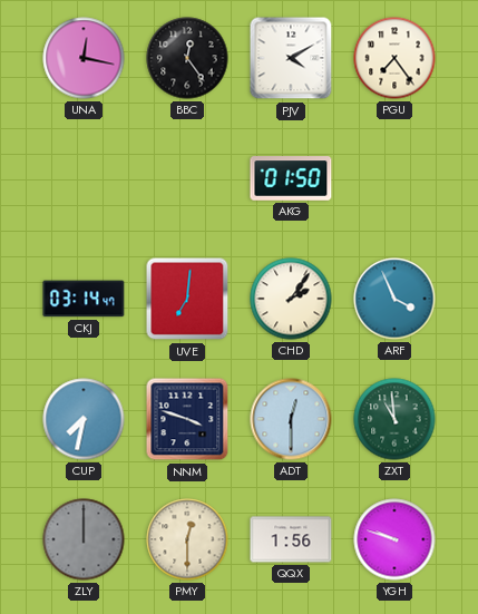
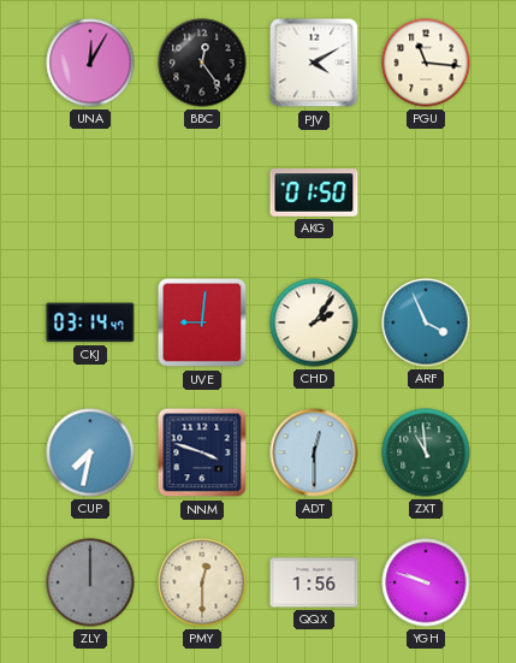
UNA: 12:17 -> 12:05
PGU: 7:24 -> 11:16
UVE: 7:01 -> 9:01
